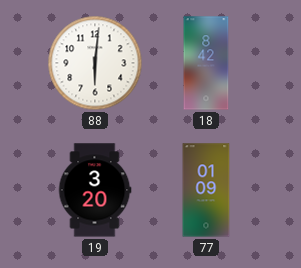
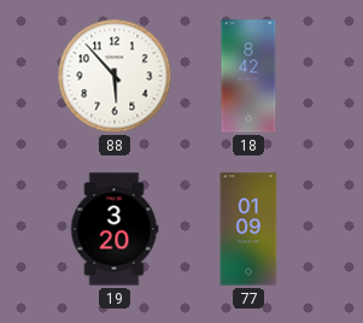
88: 6:01 -> 5:53
